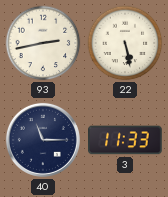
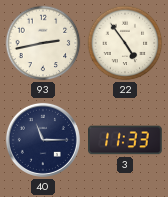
22: 5:28 -> 4:54
